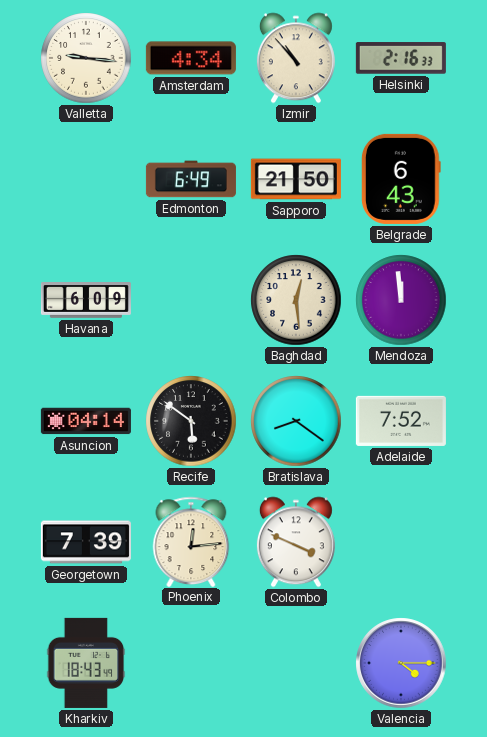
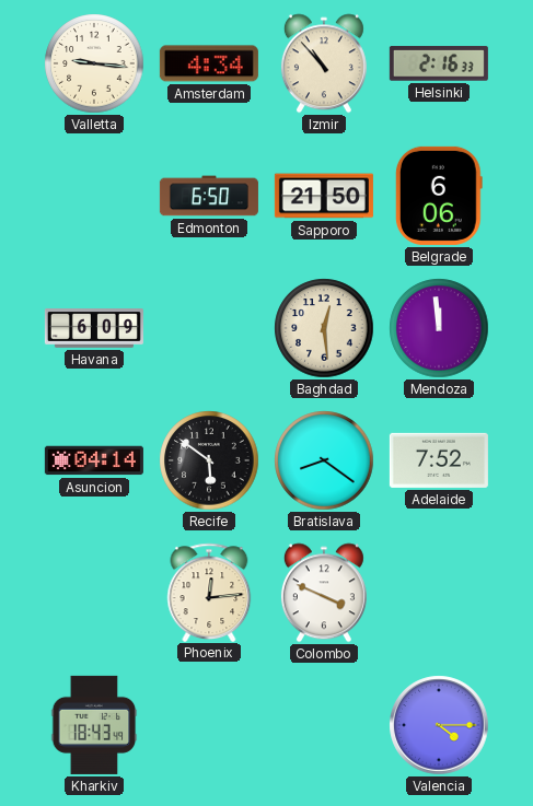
Edmonton: 6:49 -> 6:50
Belgrade: 6:43 -> 6:06
Georgetown: 7:39 -> none
